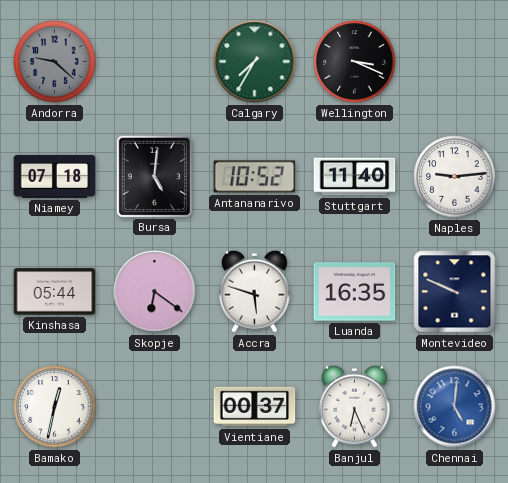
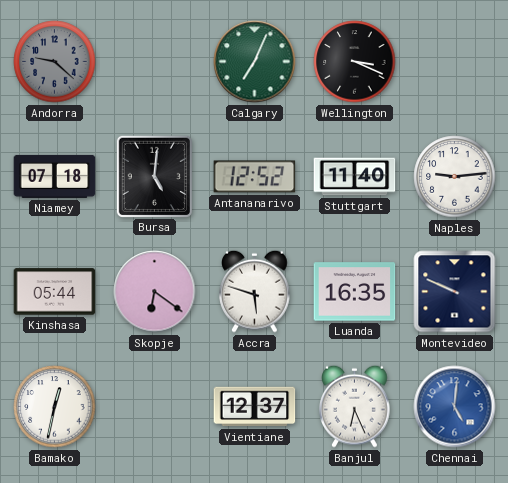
Calgary: 7:35 -> 7:04
Antananarivo: 10:52 -> 12:52
Vientiane: 00:37 -> 12:37
